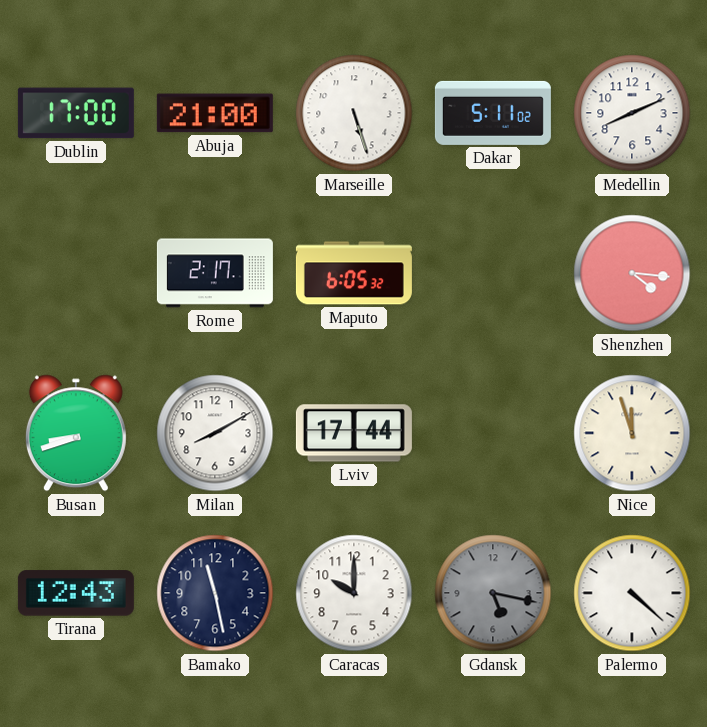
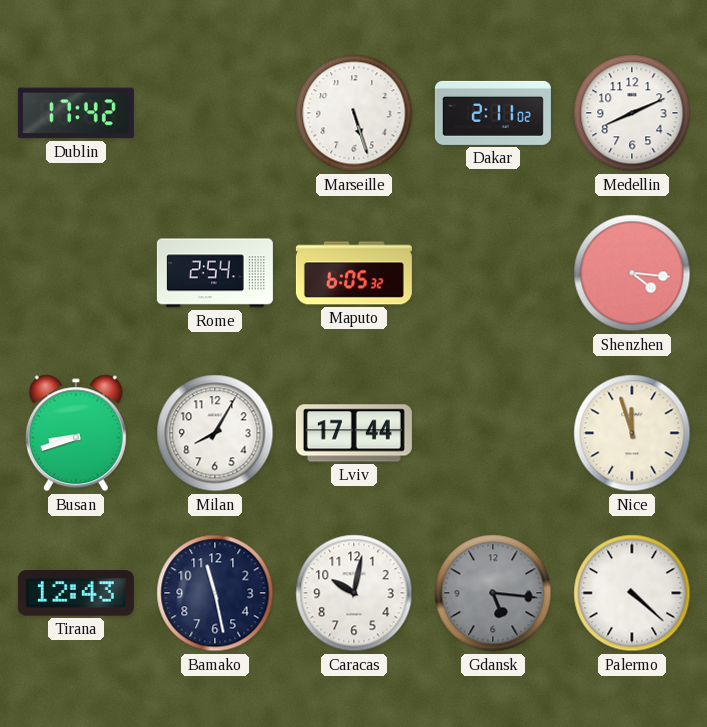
Dublin: 17:00 -> 17:42
Abuja: 21:00 -> none
Dakar: 5:11 -> 2:11
Rome: 2:17 -> 2:54
Milan: 8:10 -> 8:05
Caracas: 10:00 -> 10:02
Gdansk: 5:17 -> 5:16
